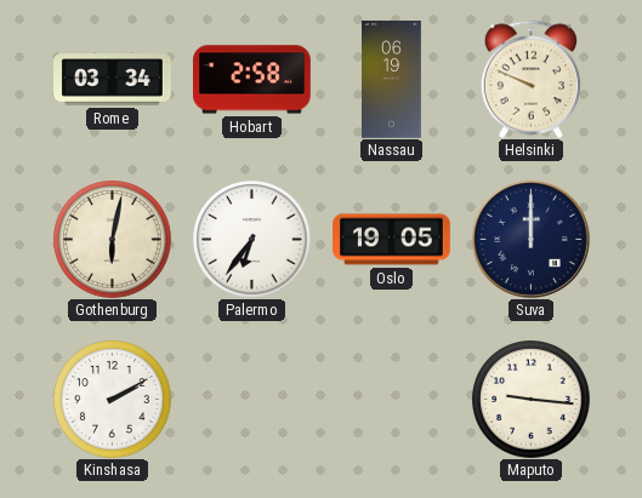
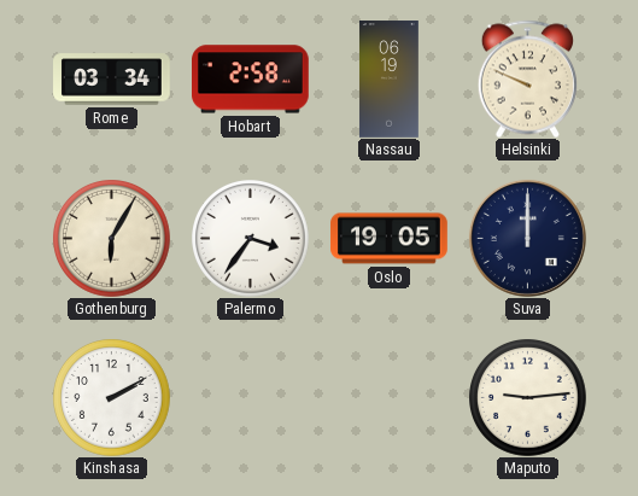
Gothenburg: 6:02 -> 6:05
Palermo: 6:36 -> 3:36
Maputo: 9:16 -> 9:14
